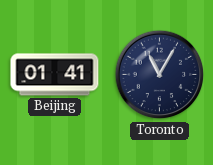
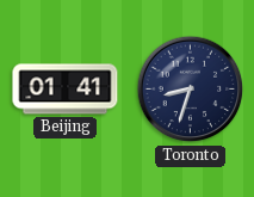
Toronto: 11:05 -> 8:33
